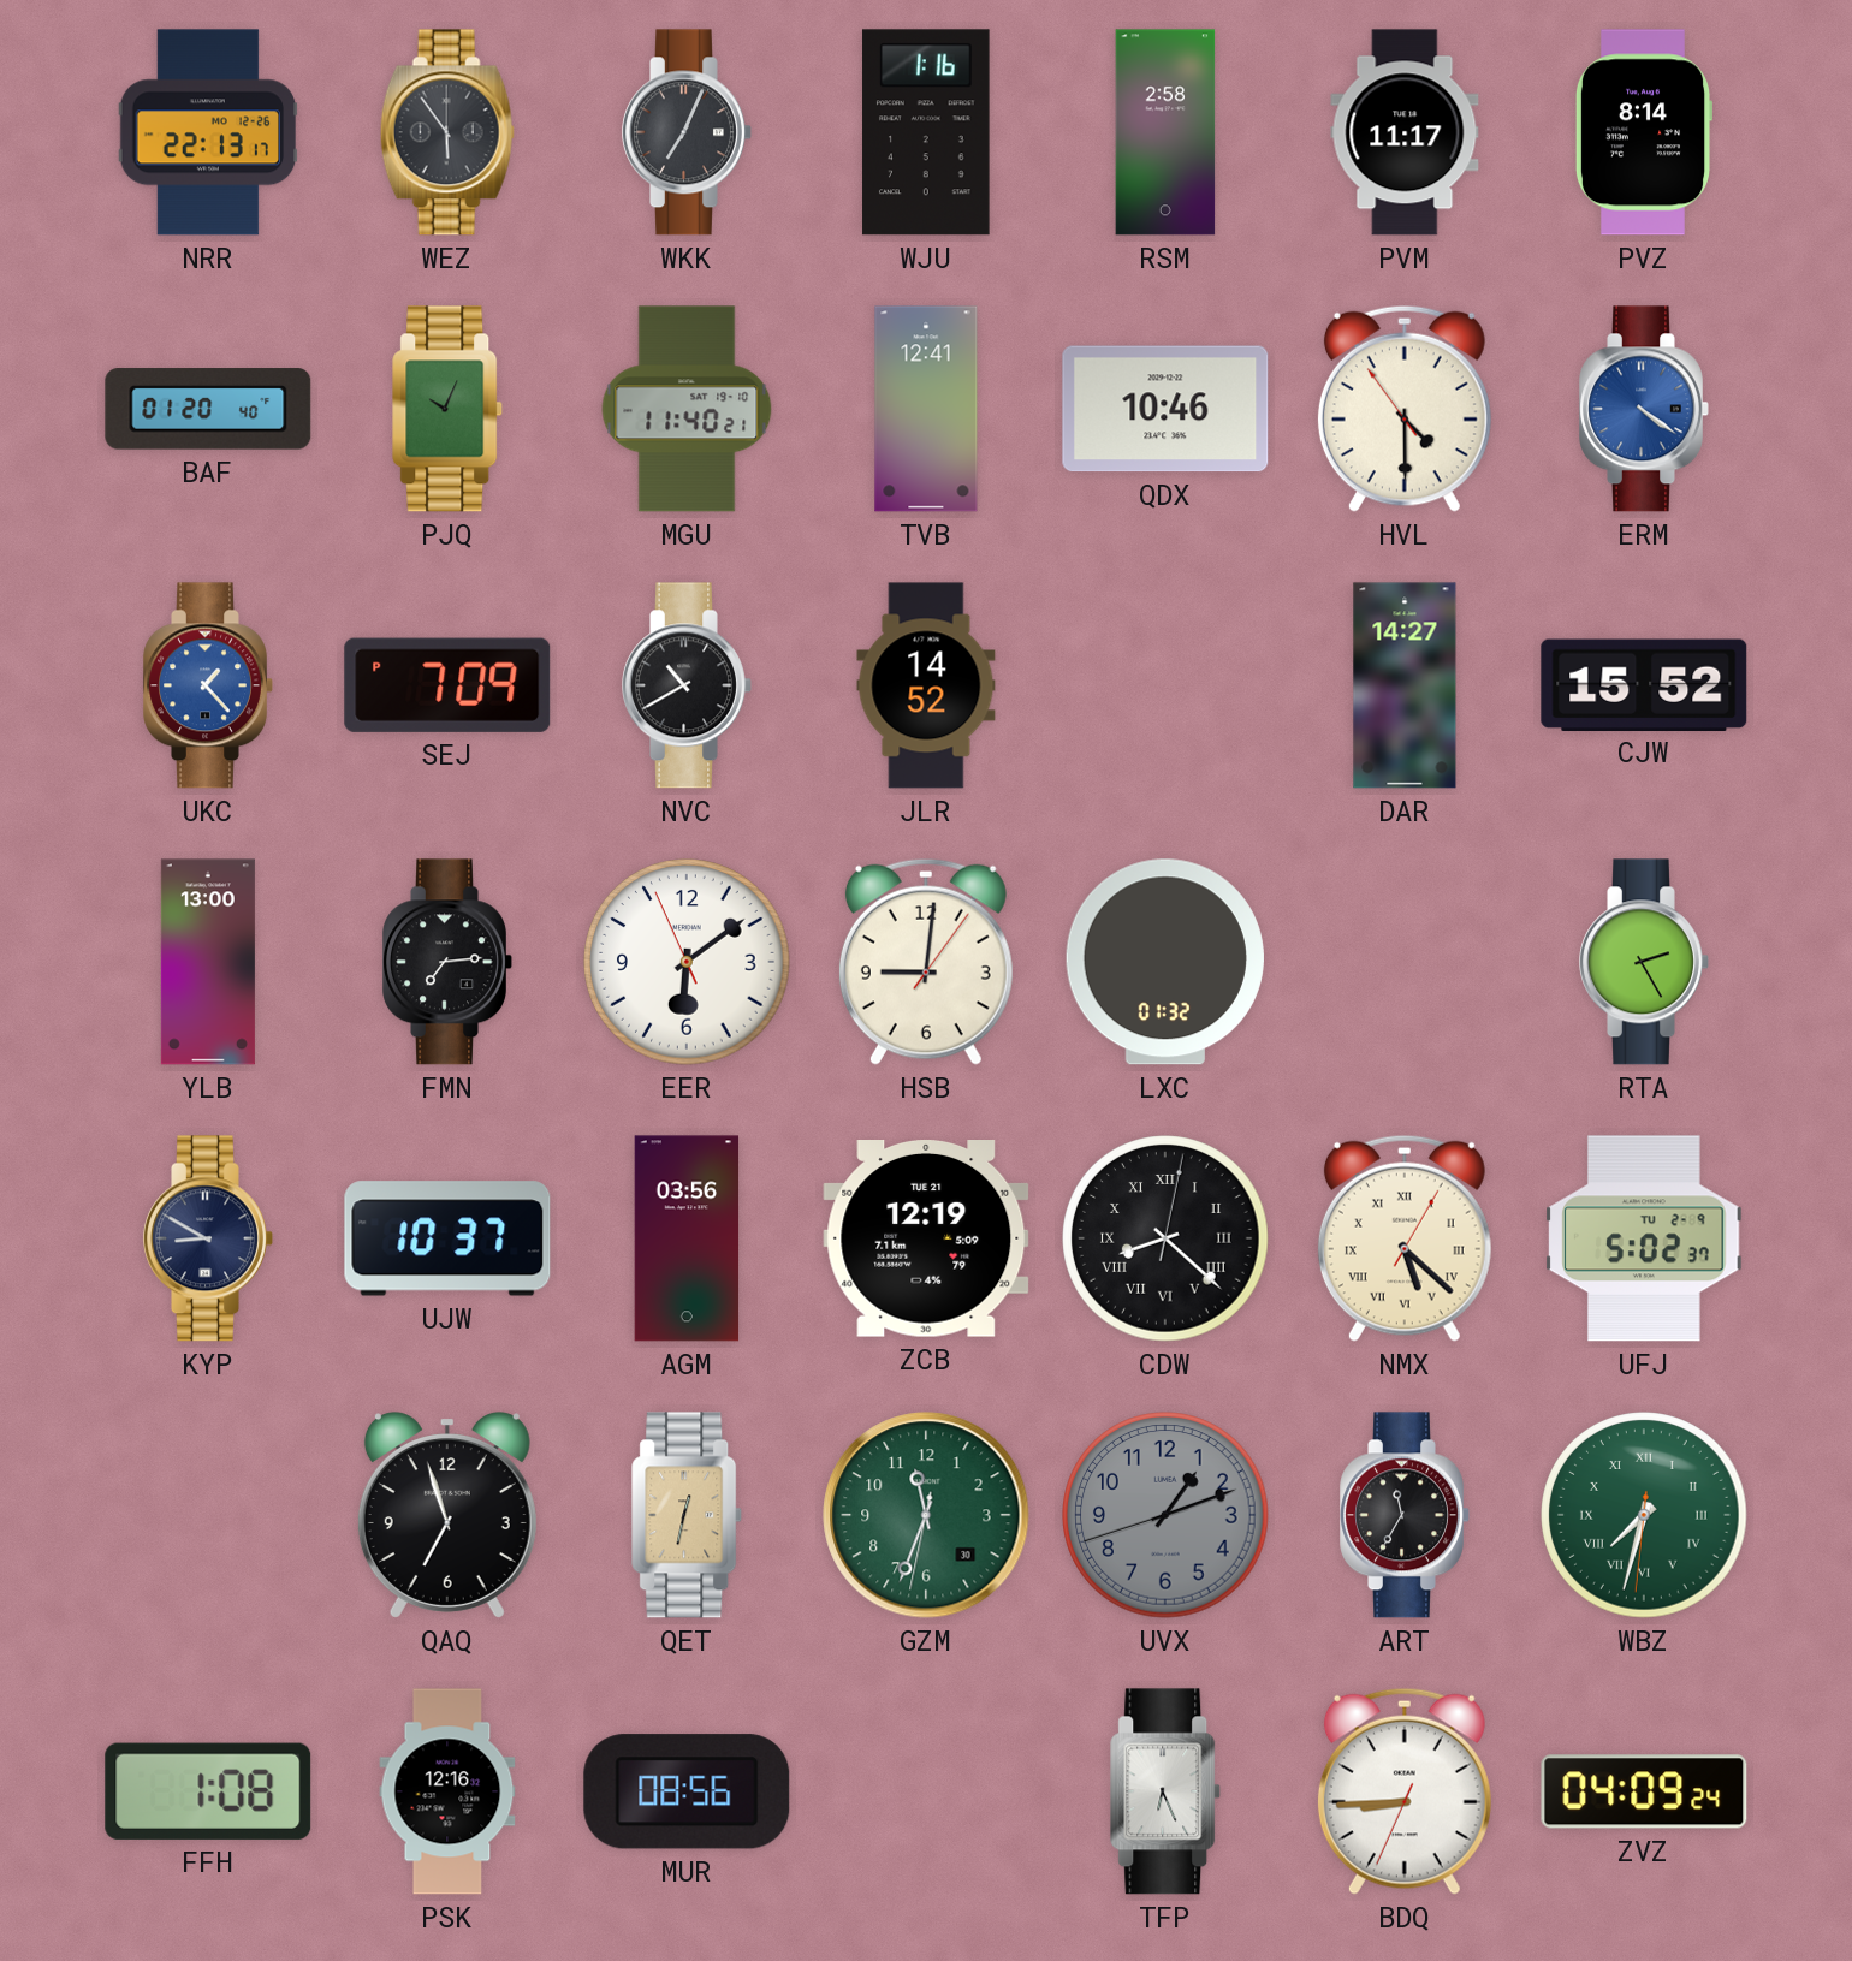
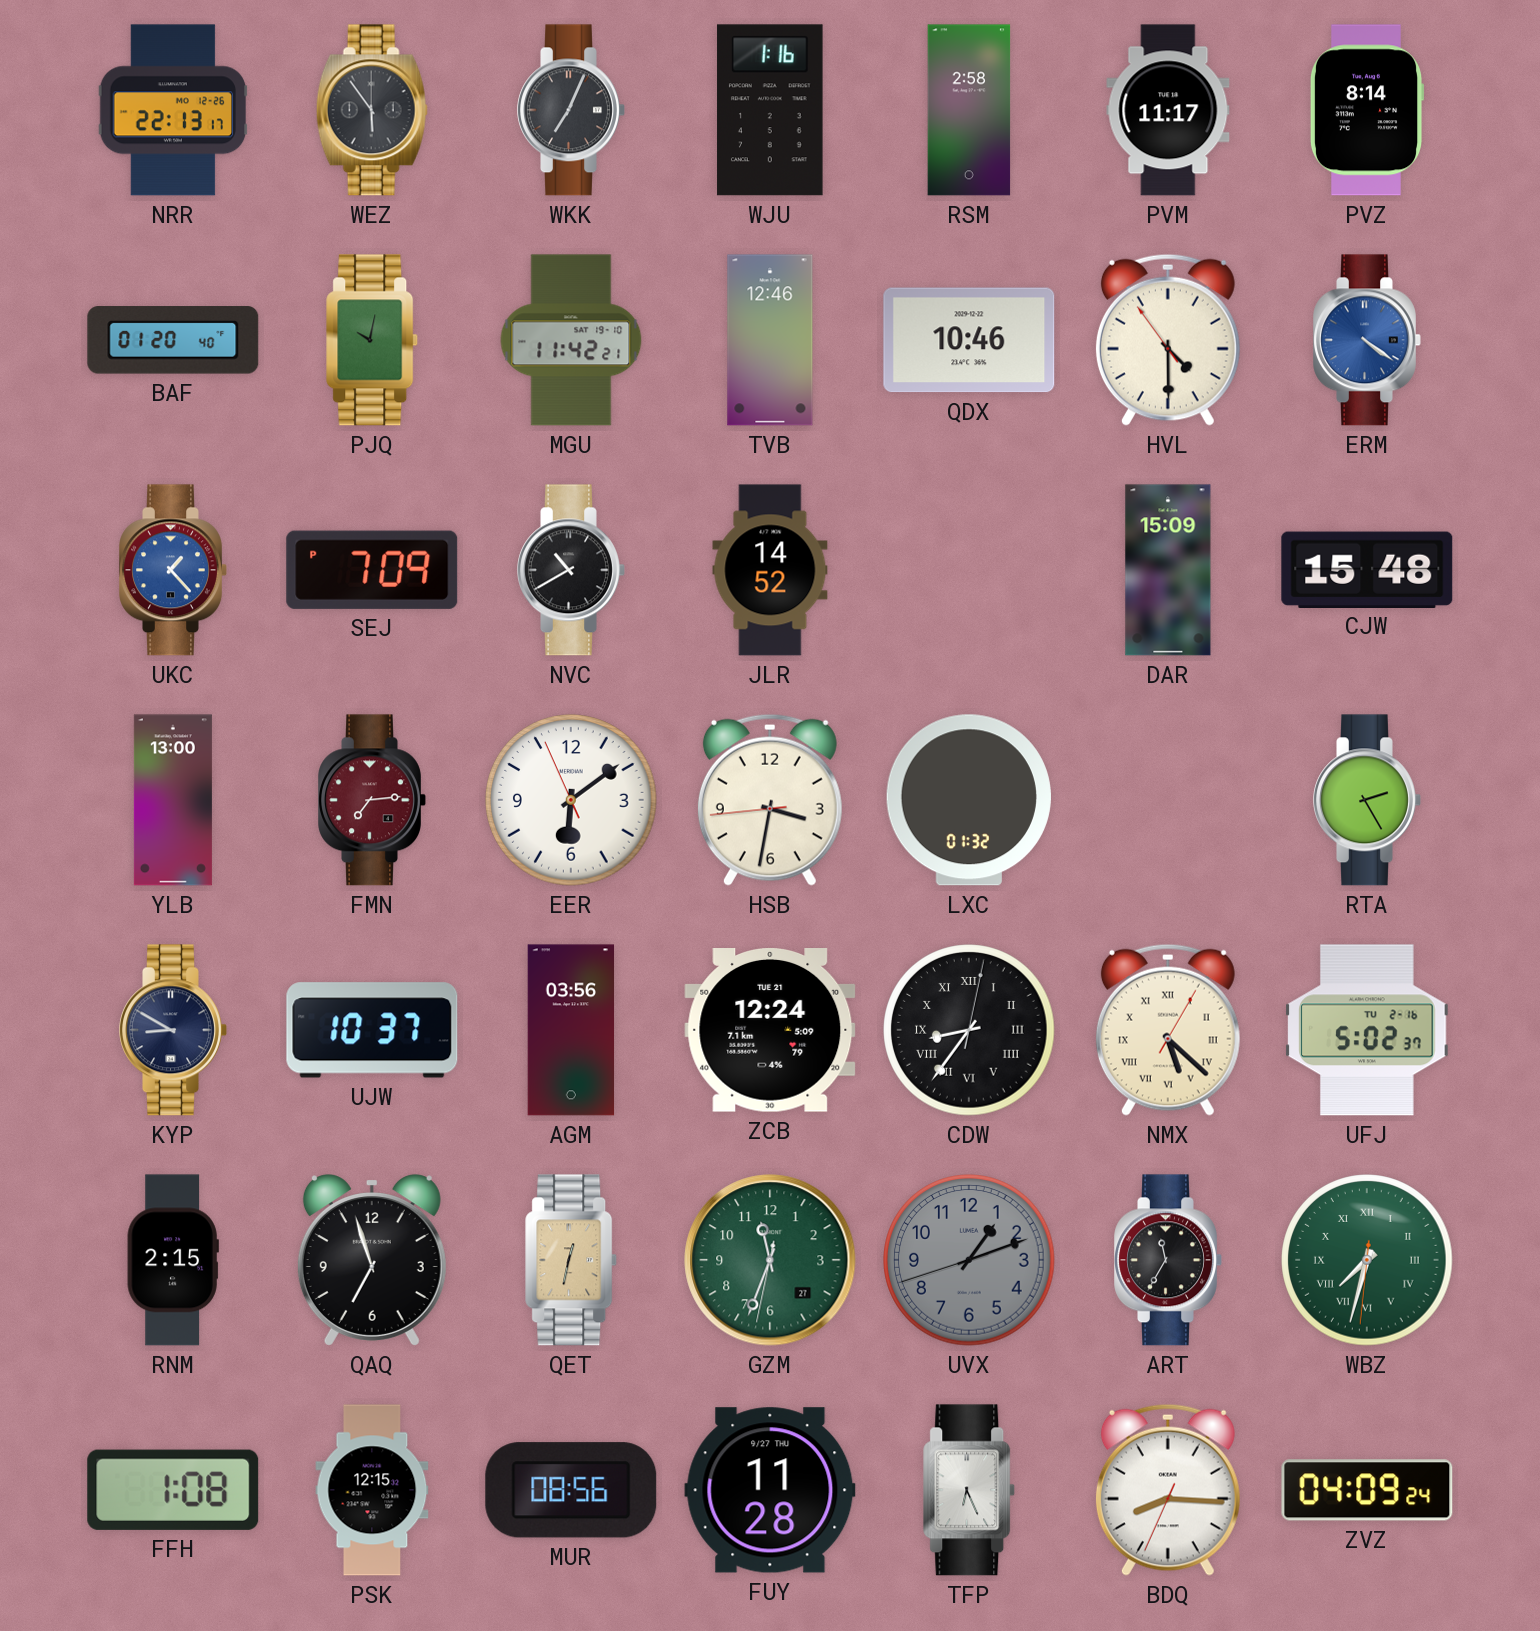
PJQ: 10:04 -> 10:02
MGU: 11:40 -> 11:42
TVB: 12:41 -> 12:46
DAR: 14:27 -> 15:09
CJW: 15:52 -> 15:48
FMN dial: black -> burgundy
HSB: 9:01 -> 3:31
ZCB: 12:19 -> 12:24
CDW: 8:22 -> 8:36
UFJ date: TU 2-9 -> TU 2-16
RNM: none -> 2:15
GZM date: 30 -> 27
PSK: 12:16 -> 12:15
FUY: none -> 11:28
BDQ: 8:44 -> 8:15
